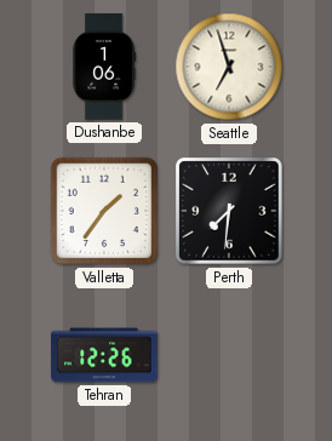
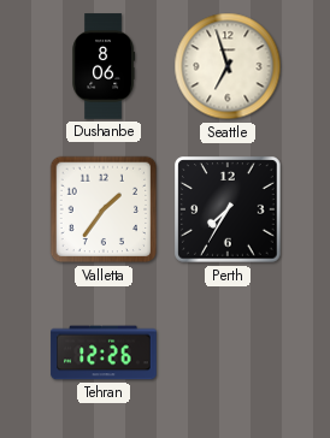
Dushanbe: 1:06 -> 8:06
Perth: 7:31 -> 7:35
